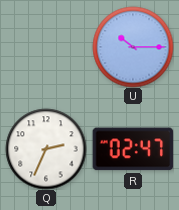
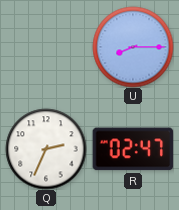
U: 10:15 -> 8:15
